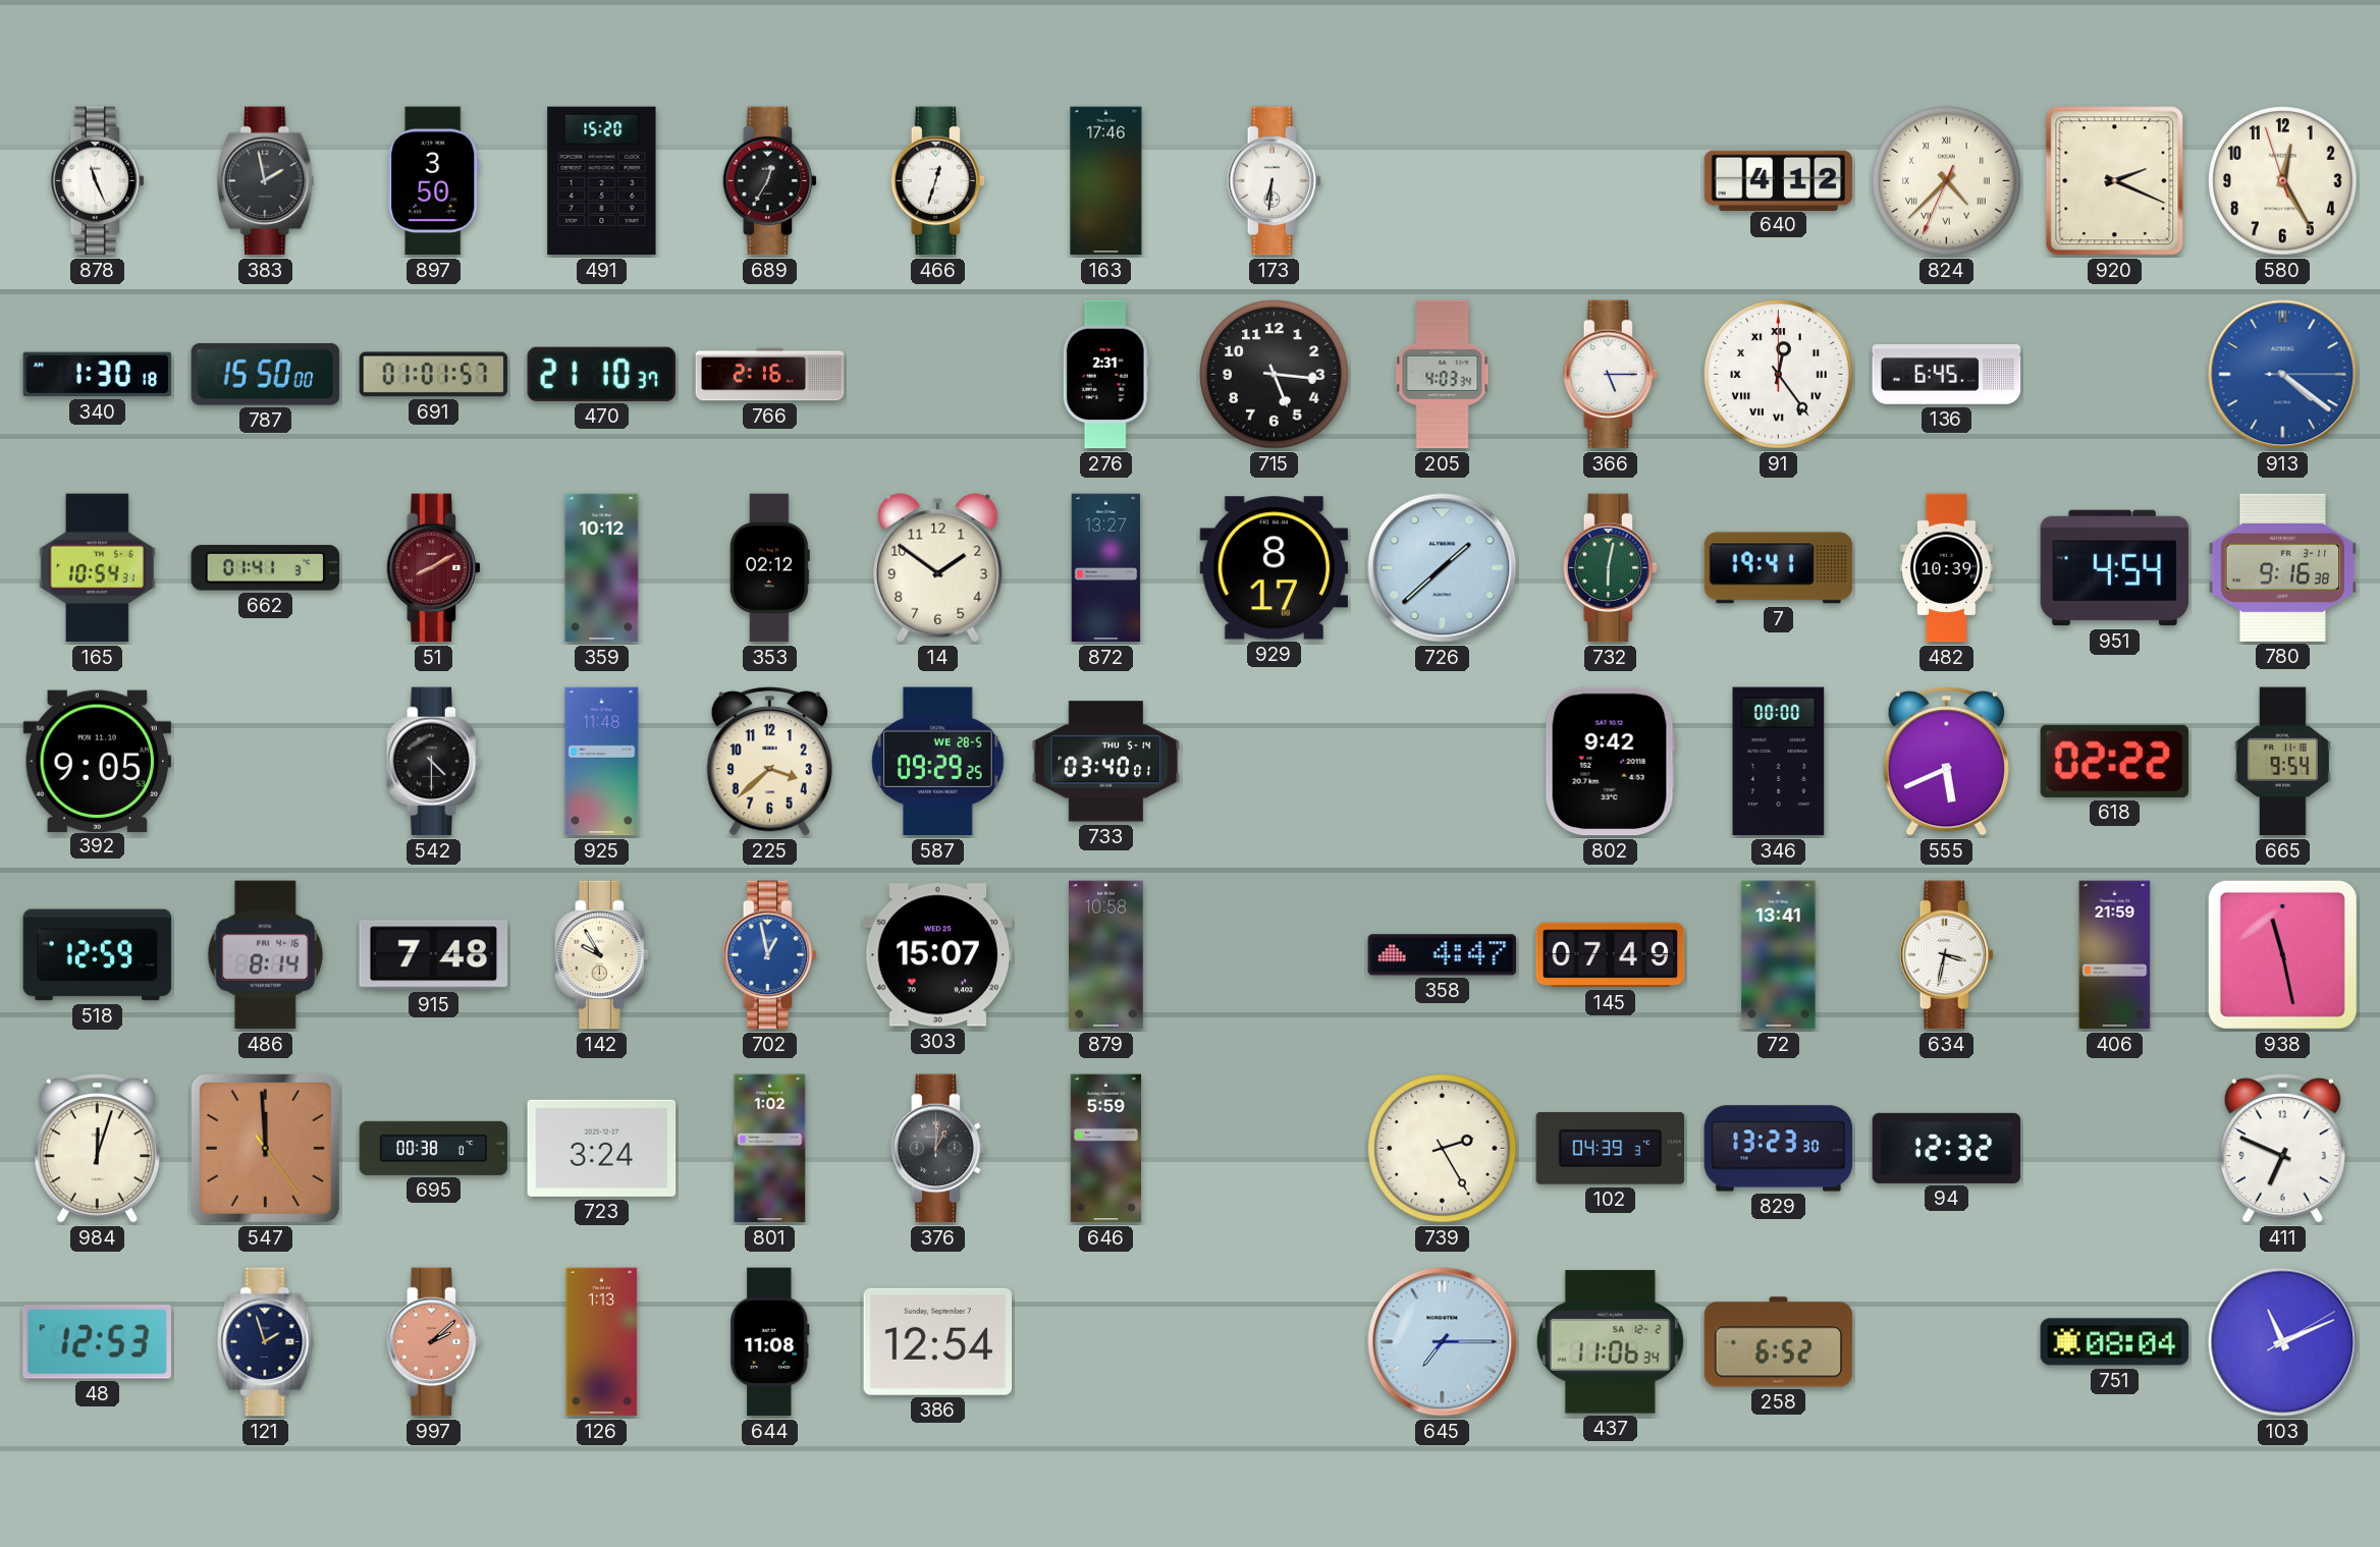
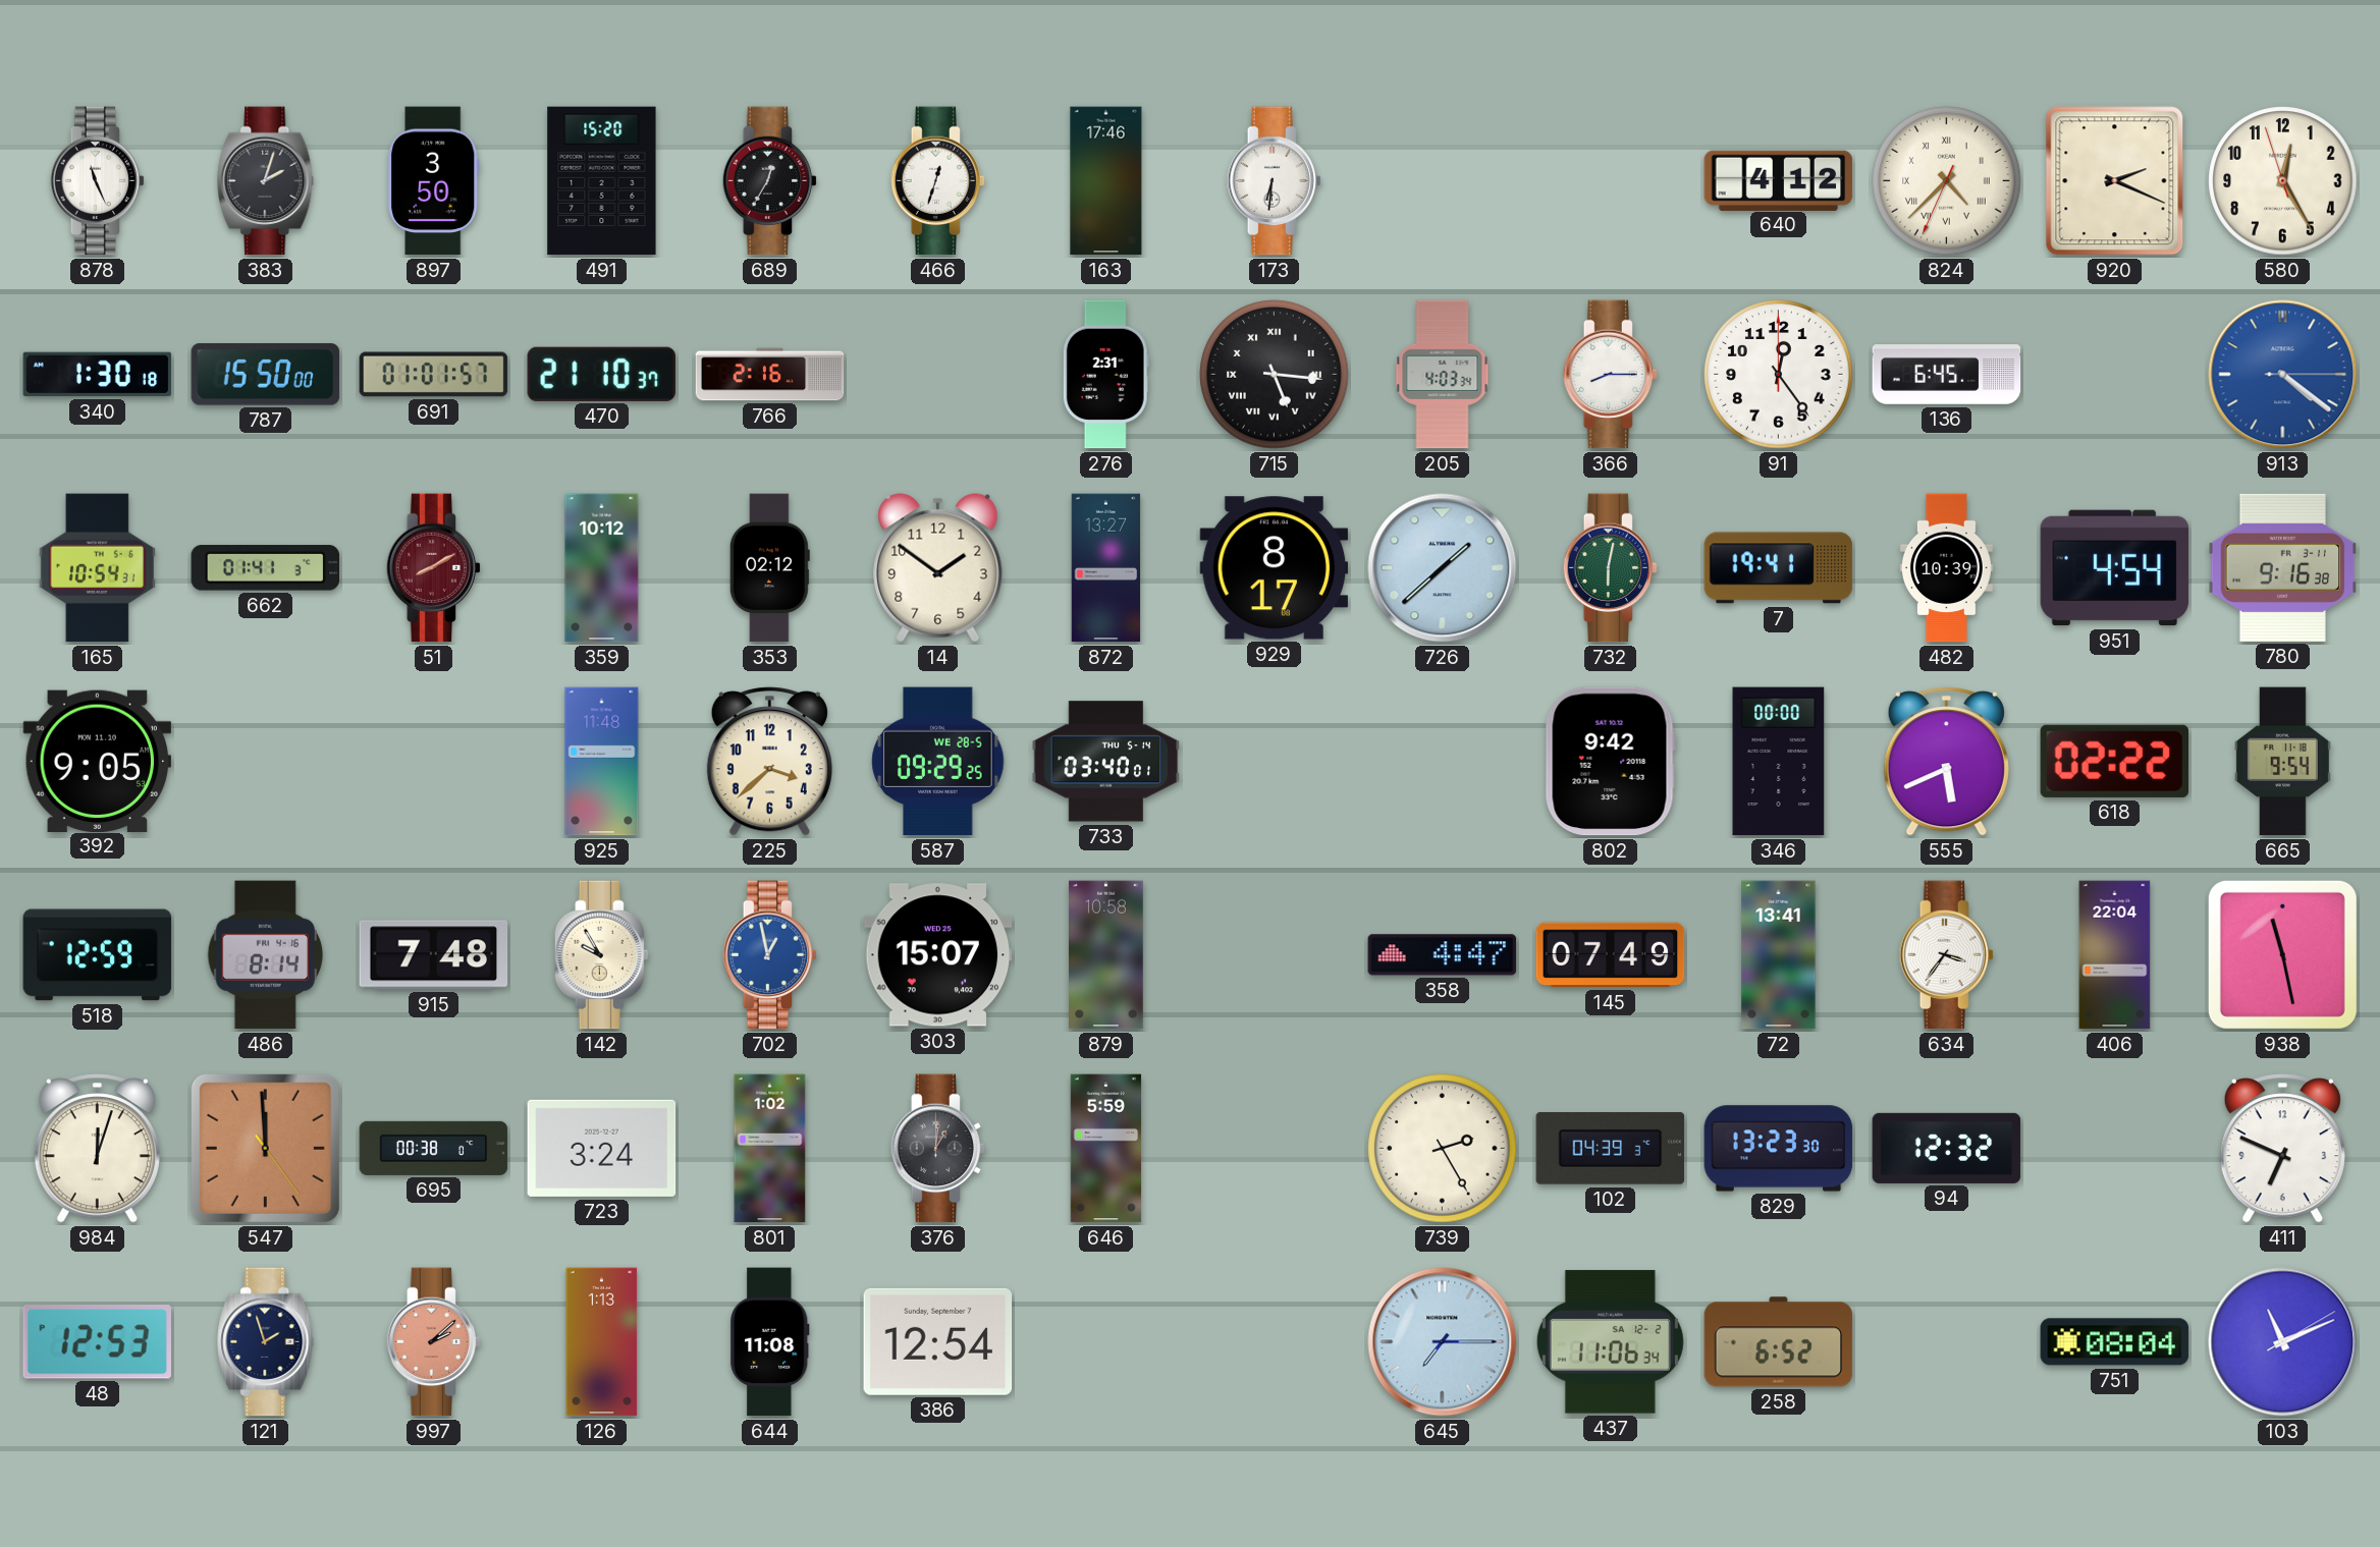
383: 1:58 -> 2:03
715 numerals: Arabic -> Roman
366: 5:15 -> 8:15
91 numerals: Roman -> Arabic
542: 4:30 -> none
634: 3:32 -> 3:36
406: 21:59 -> 22:04
